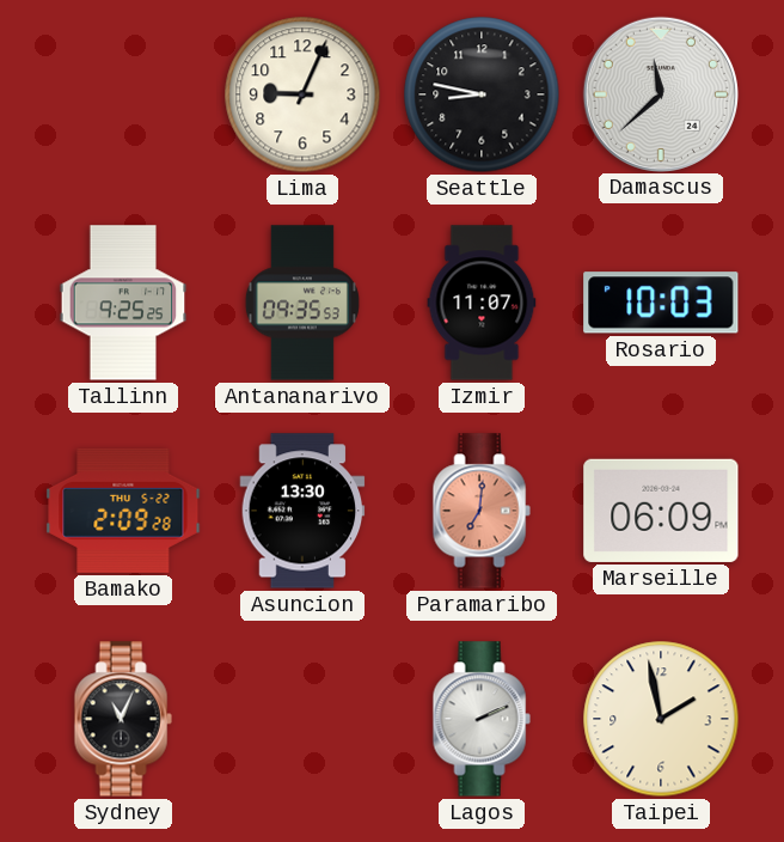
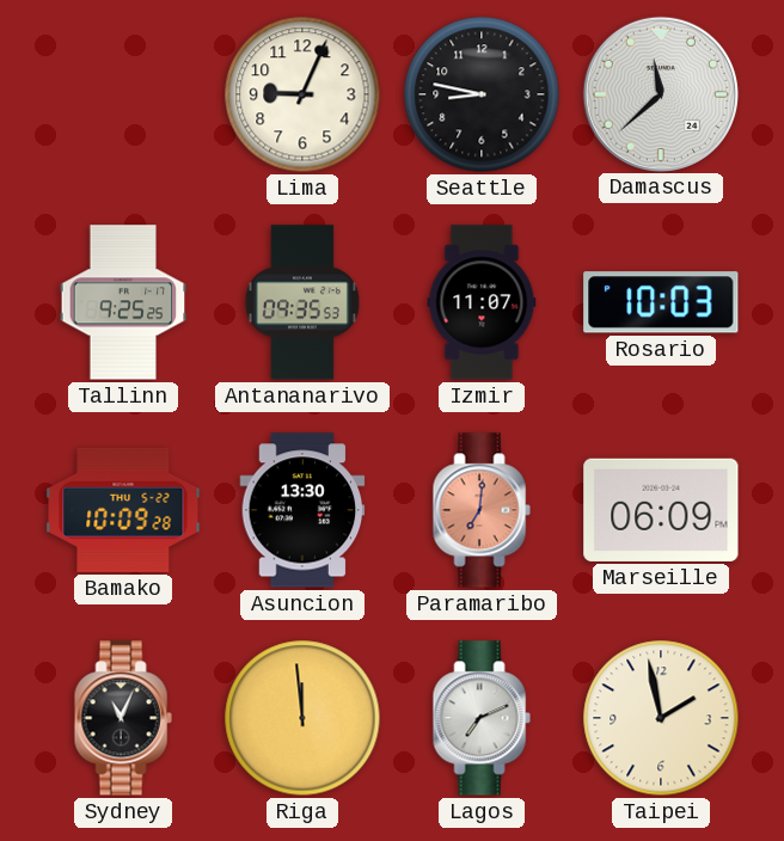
Bamako: 2:09 -> 10:09
Riga: none -> 11:59
Lagos: 2:11 -> 7:11
